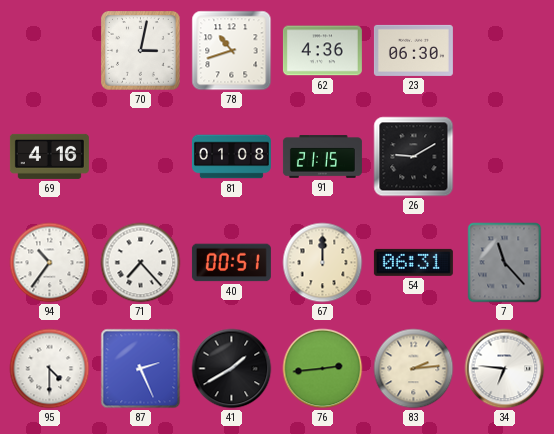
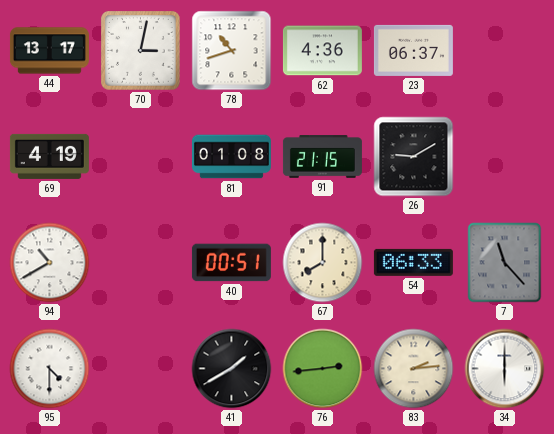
44: none -> 13:17
23: 06:30 -> 06:37
69: 4:16 -> 4:19
94: 10:36 -> 10:40
71: 7:23 -> none
67: 12:00 -> 8:00
54: 06:31 -> 06:33
87: 2:26 -> none
34: 6:46 -> 6:00
